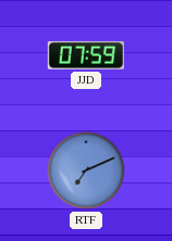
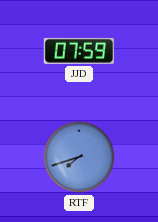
RTF: 7:11 -> 7:42
